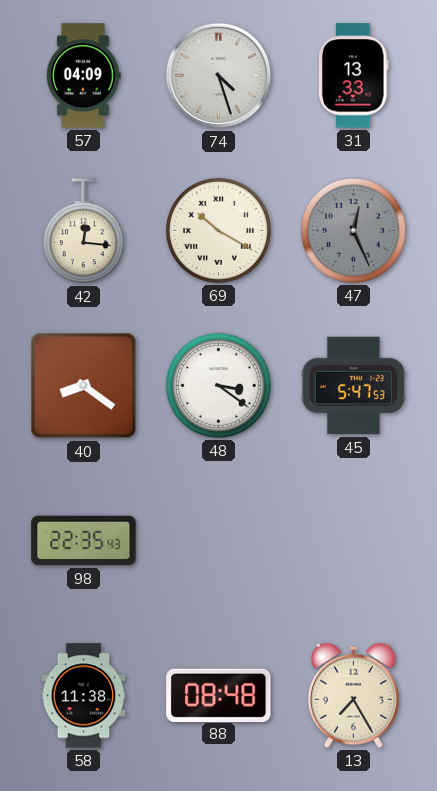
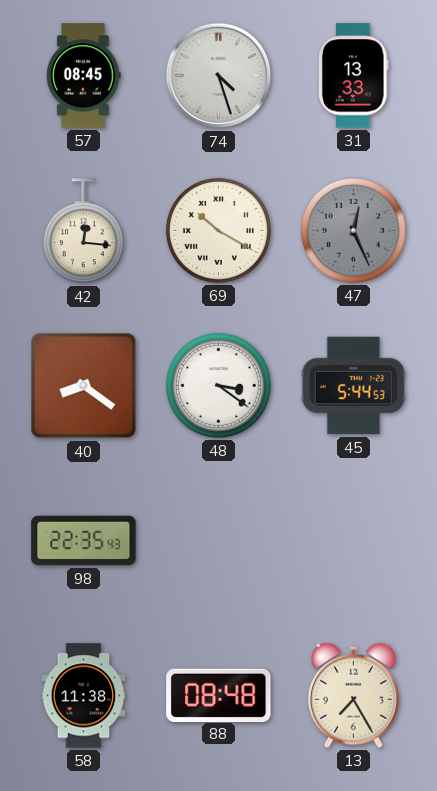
57: 04:09 -> 08:45
45: 5:47 -> 5:44
